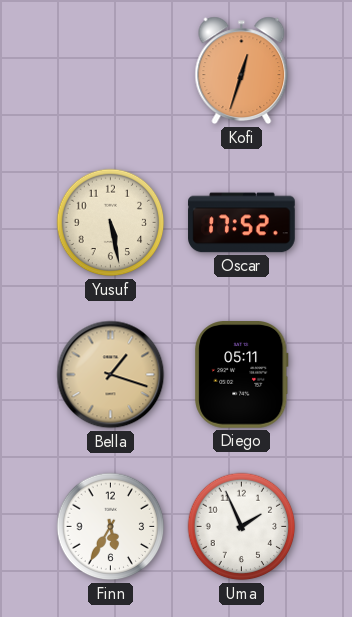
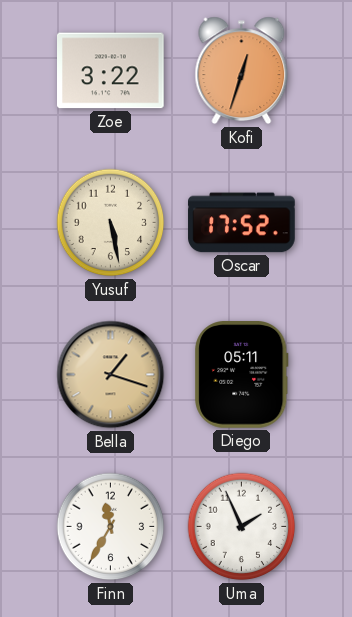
Zoe: none -> 3:22
Finn: 5:35 -> 11:35
